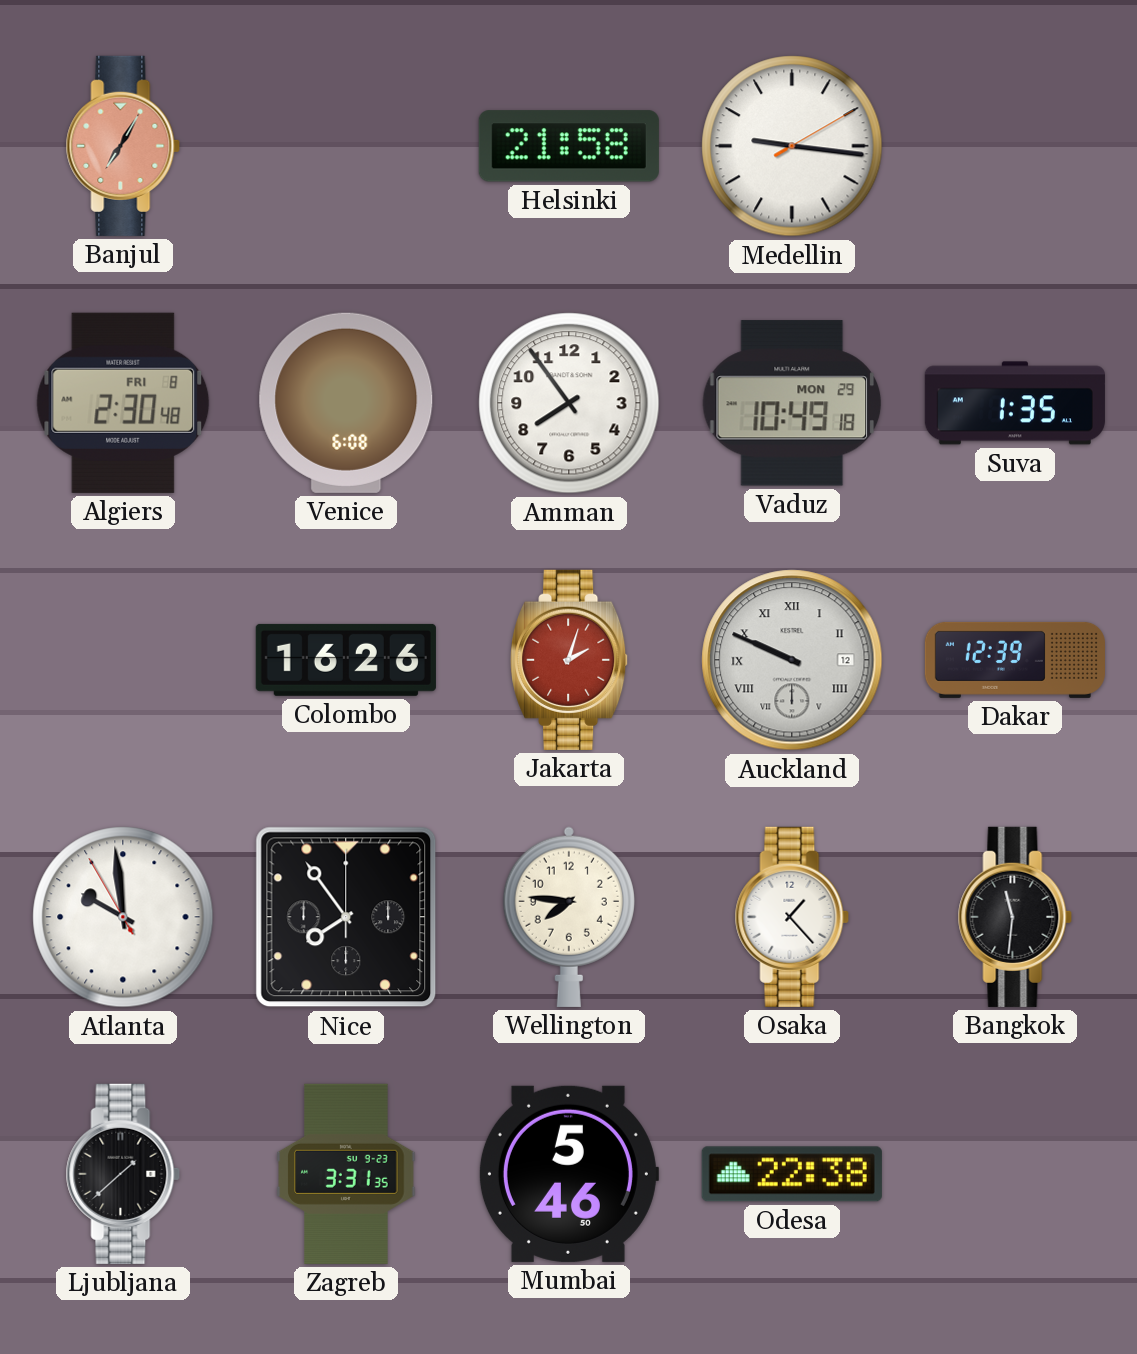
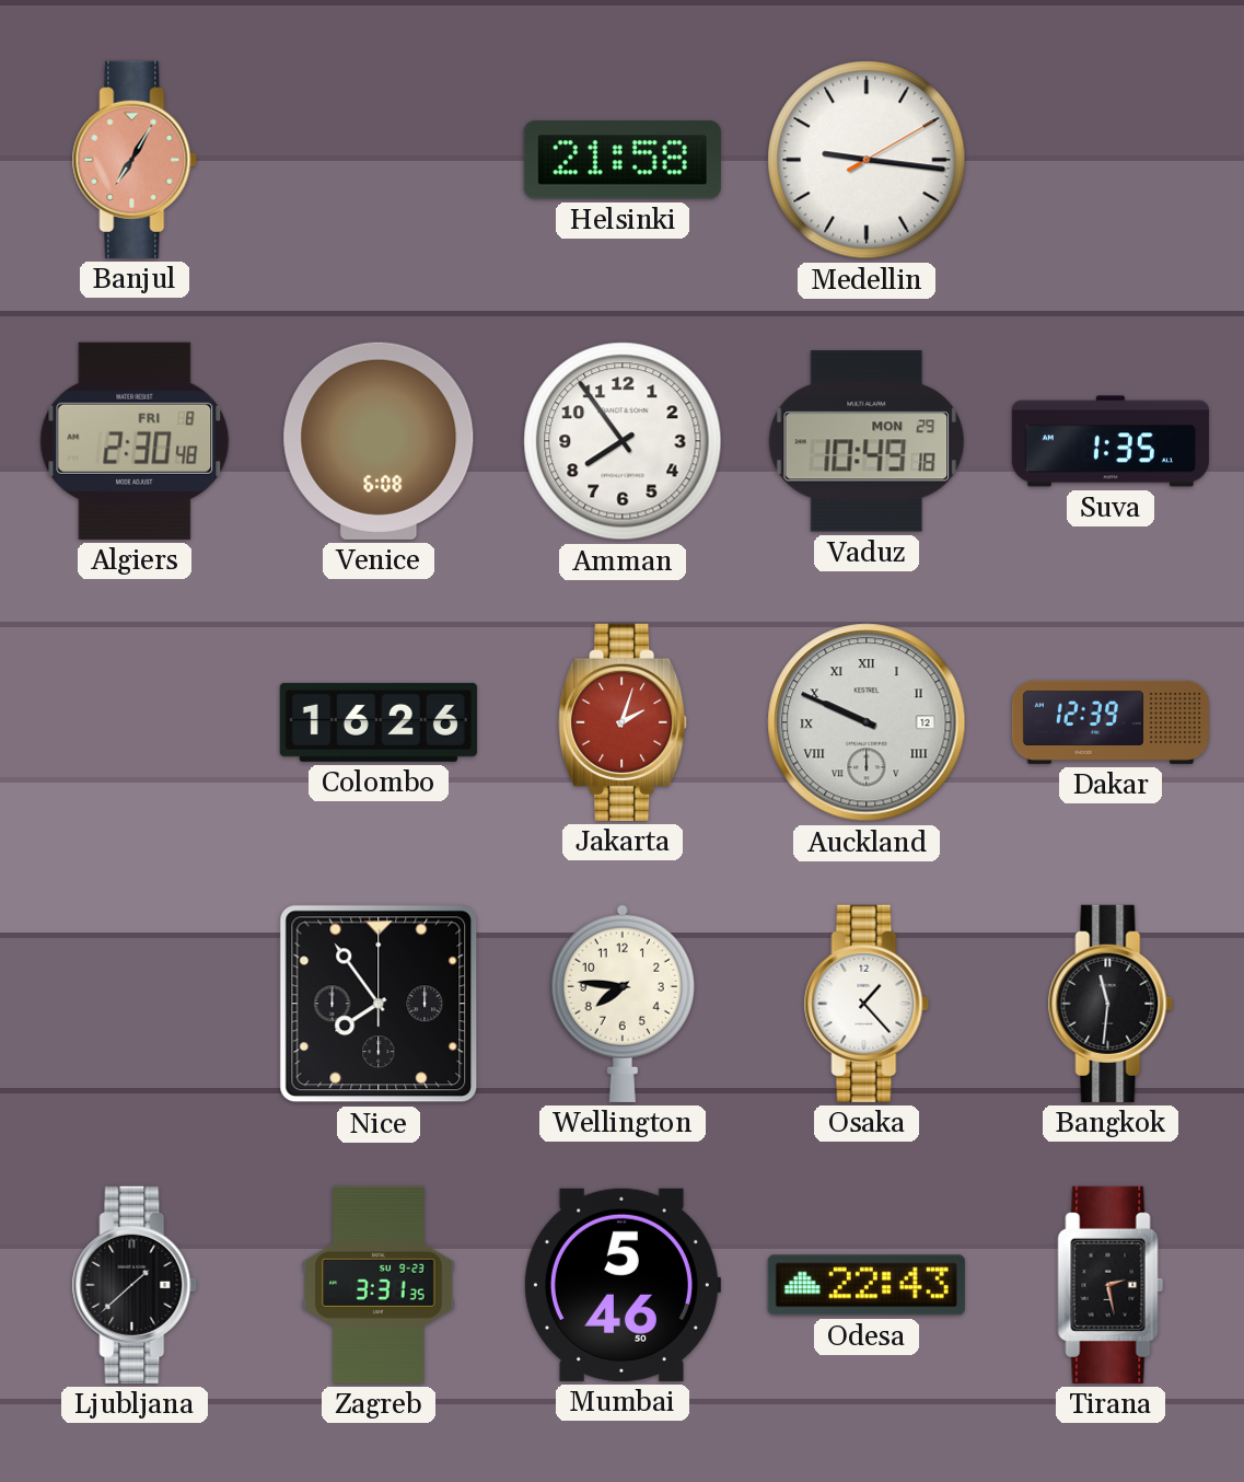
Atlanta: 9:58 -> none
Odesa: 22:38 -> 22:43
Tirana: none -> 2:28
